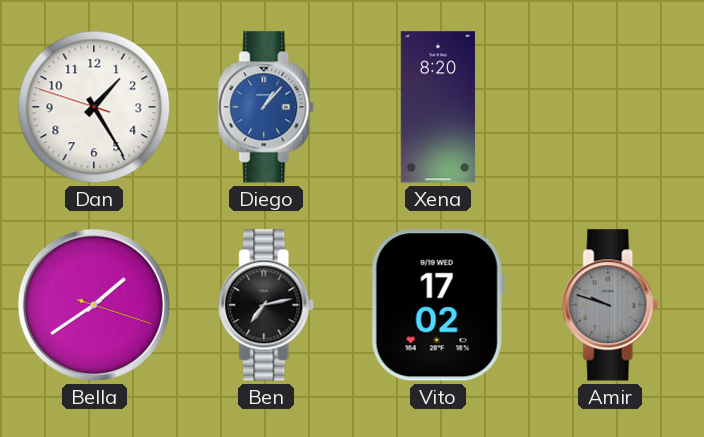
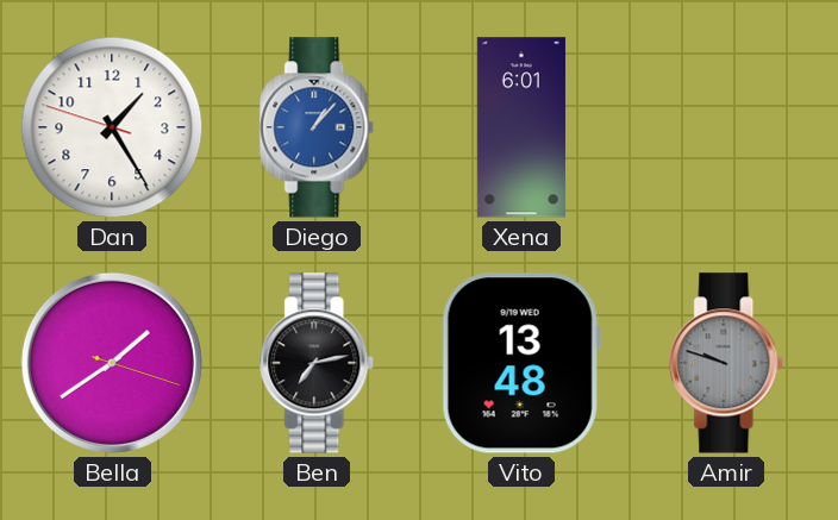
Xena: 8:20 -> 6:01
Vito: 17:02 -> 13:48
